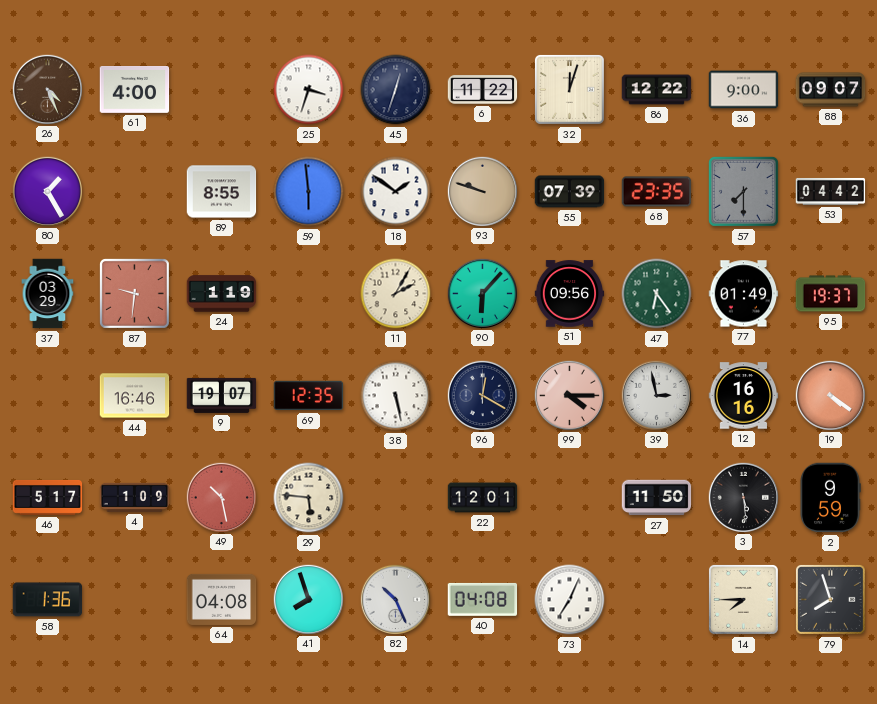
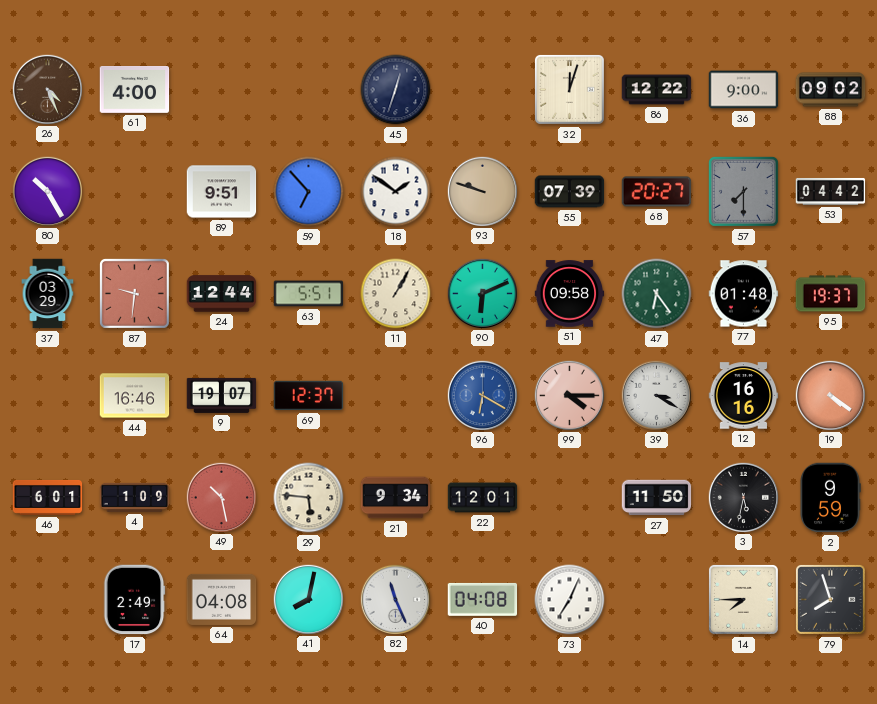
25: 3:33 -> none
6: 11:22 -> none
88: 09:07 -> 09:02
80: 1:25 -> 10:25
89: 8:55 -> 9:51
59: 5:59 -> 6:53
68: 23:35 -> 20:27
24: 1:19 -> 12:44
63: none -> 5:51
11: 2:05 -> 1:05
90: 6:07 -> 6:11
51: 09:56 -> 09:58
77: 01:49 -> 01:48
69: 12:35 -> 12:37
38: 5:28 -> none
96: 12:20 -> 6:20
96 dial: navy -> blue
39: 2:58 -> 3:20
46: 5:17 -> 6:01
21: none -> 9:34
3: 5:29 -> 5:32
58: 1:36 -> none
17: none -> 2:49
41: 7:57 -> 8:02
82: 10:26 -> 11:26
